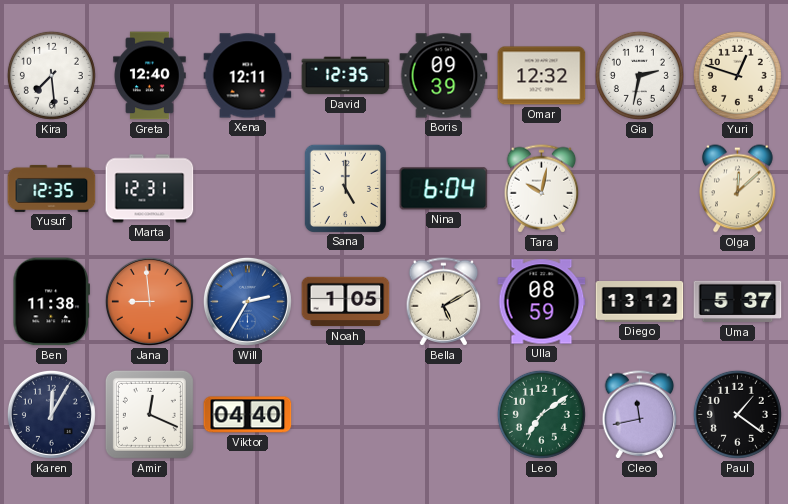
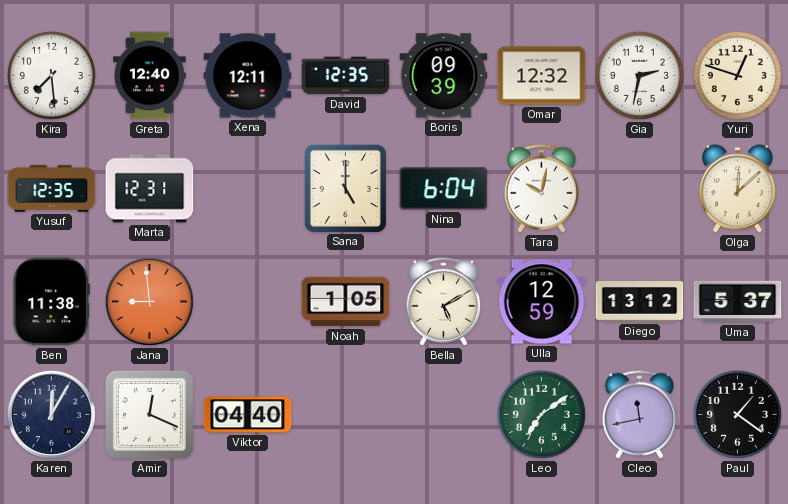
Will: 2:35 -> none
Ulla: 08:59 -> 12:59
